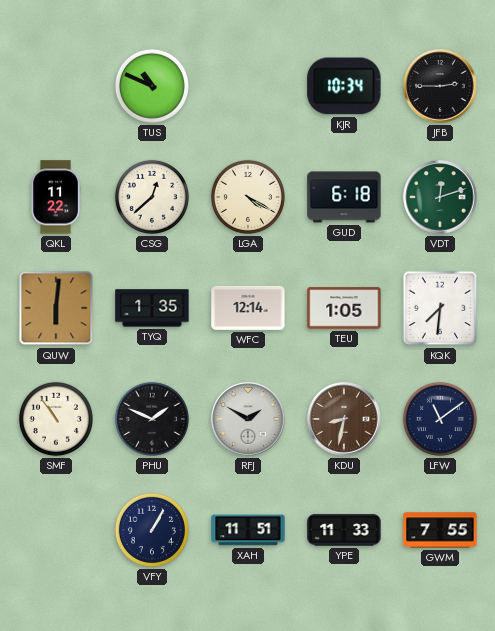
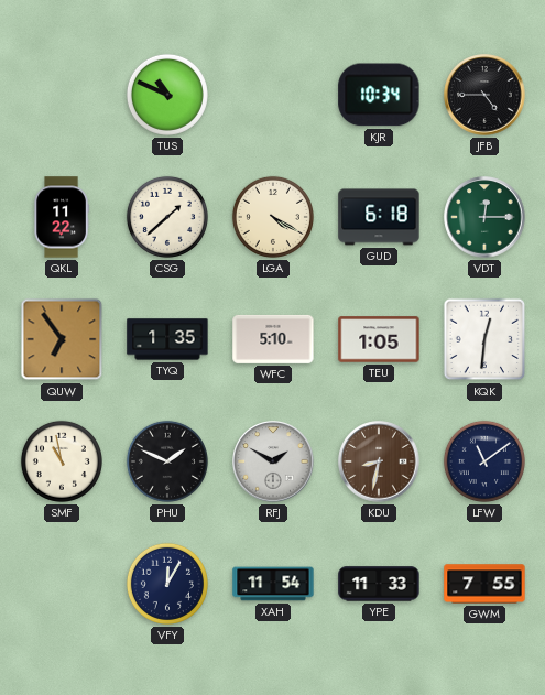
JFB: 2:45 -> 4:45
CSG: 12:38 -> 1:38
VDT: 12:12 -> 12:15
QUW: 6:01 -> 6:54
WFC: 12:14 -> 5:10
KQK: 7:31 -> 12:31
SMF: 10:54 -> 10:58
VFY: 1:05 -> 12:05
XAH: 11:51 -> 11:54
